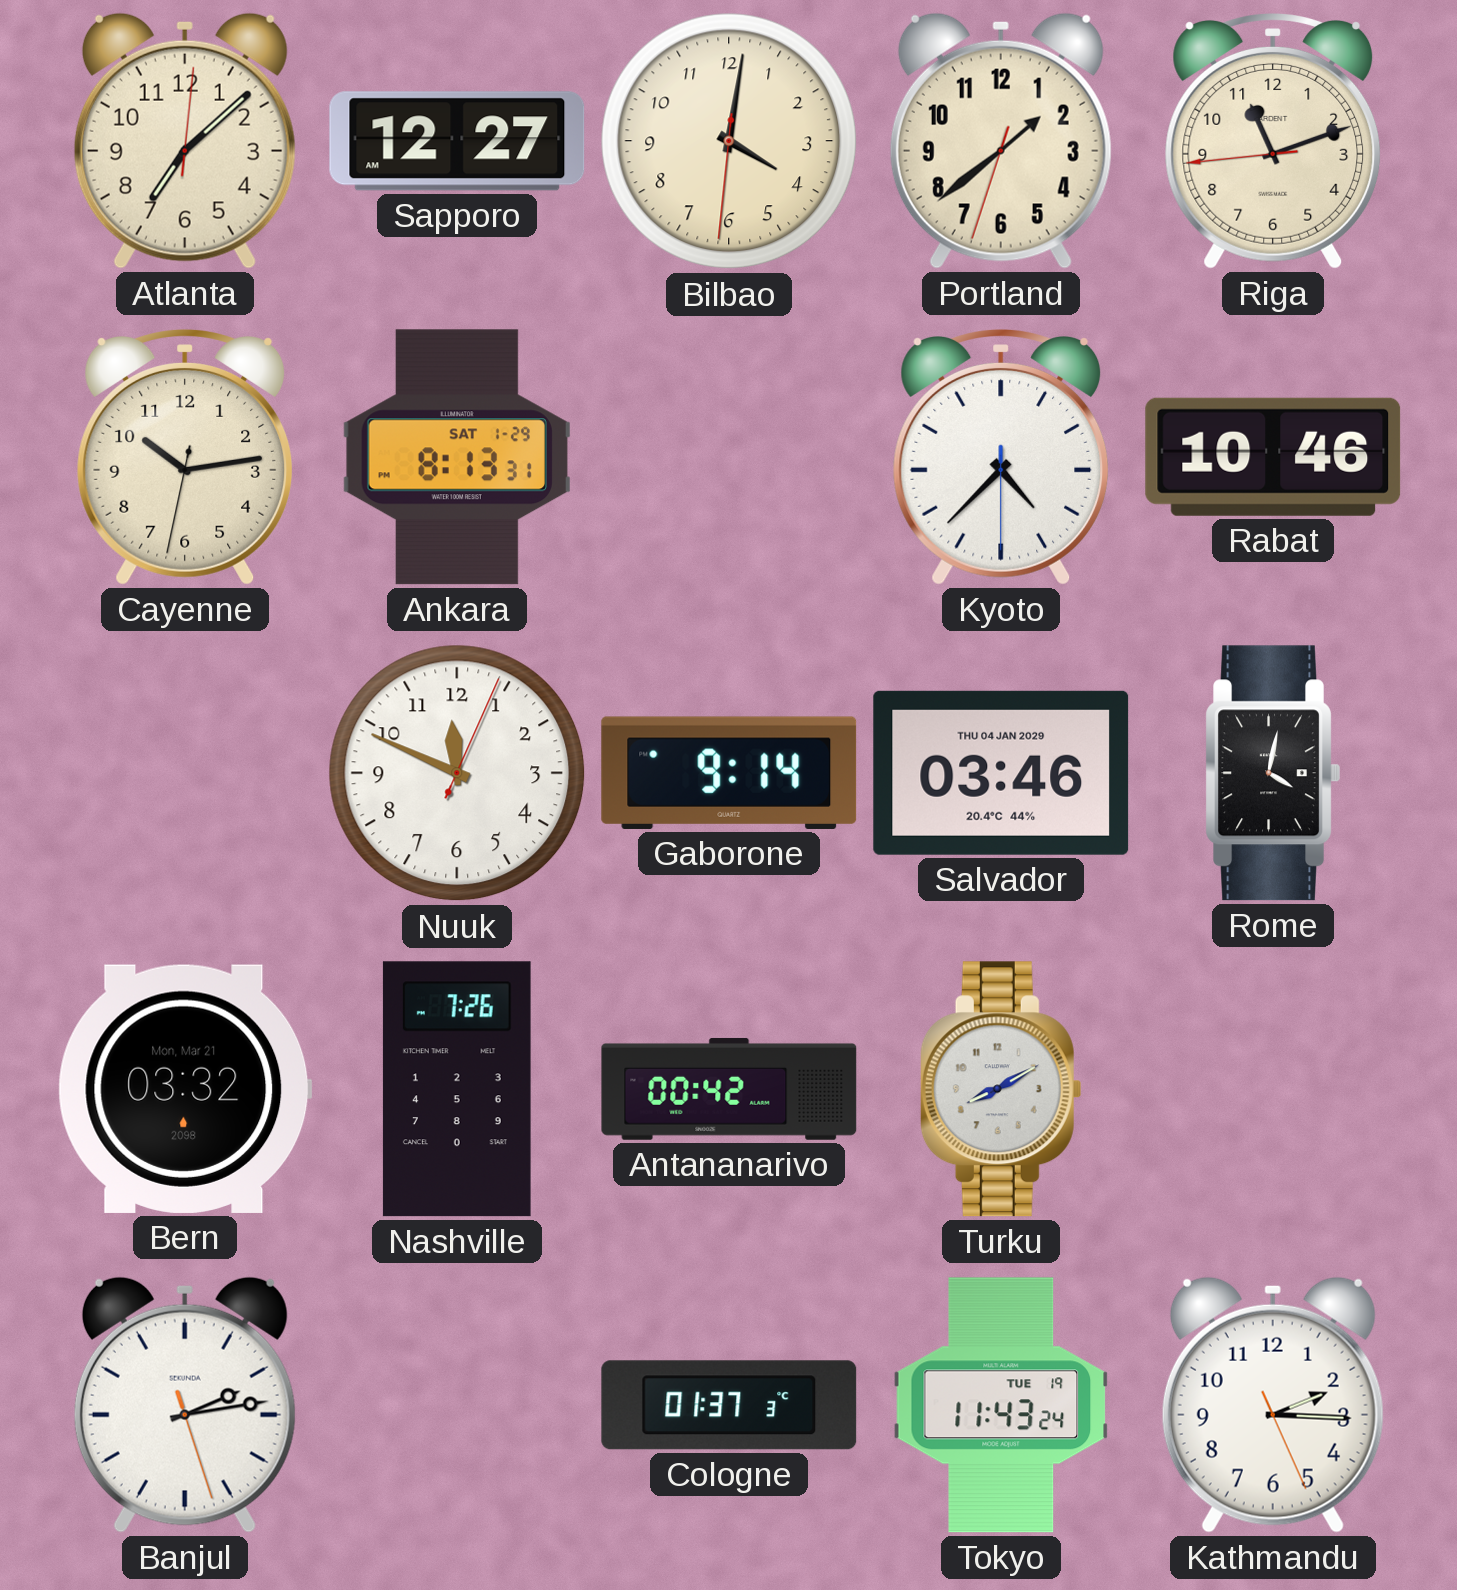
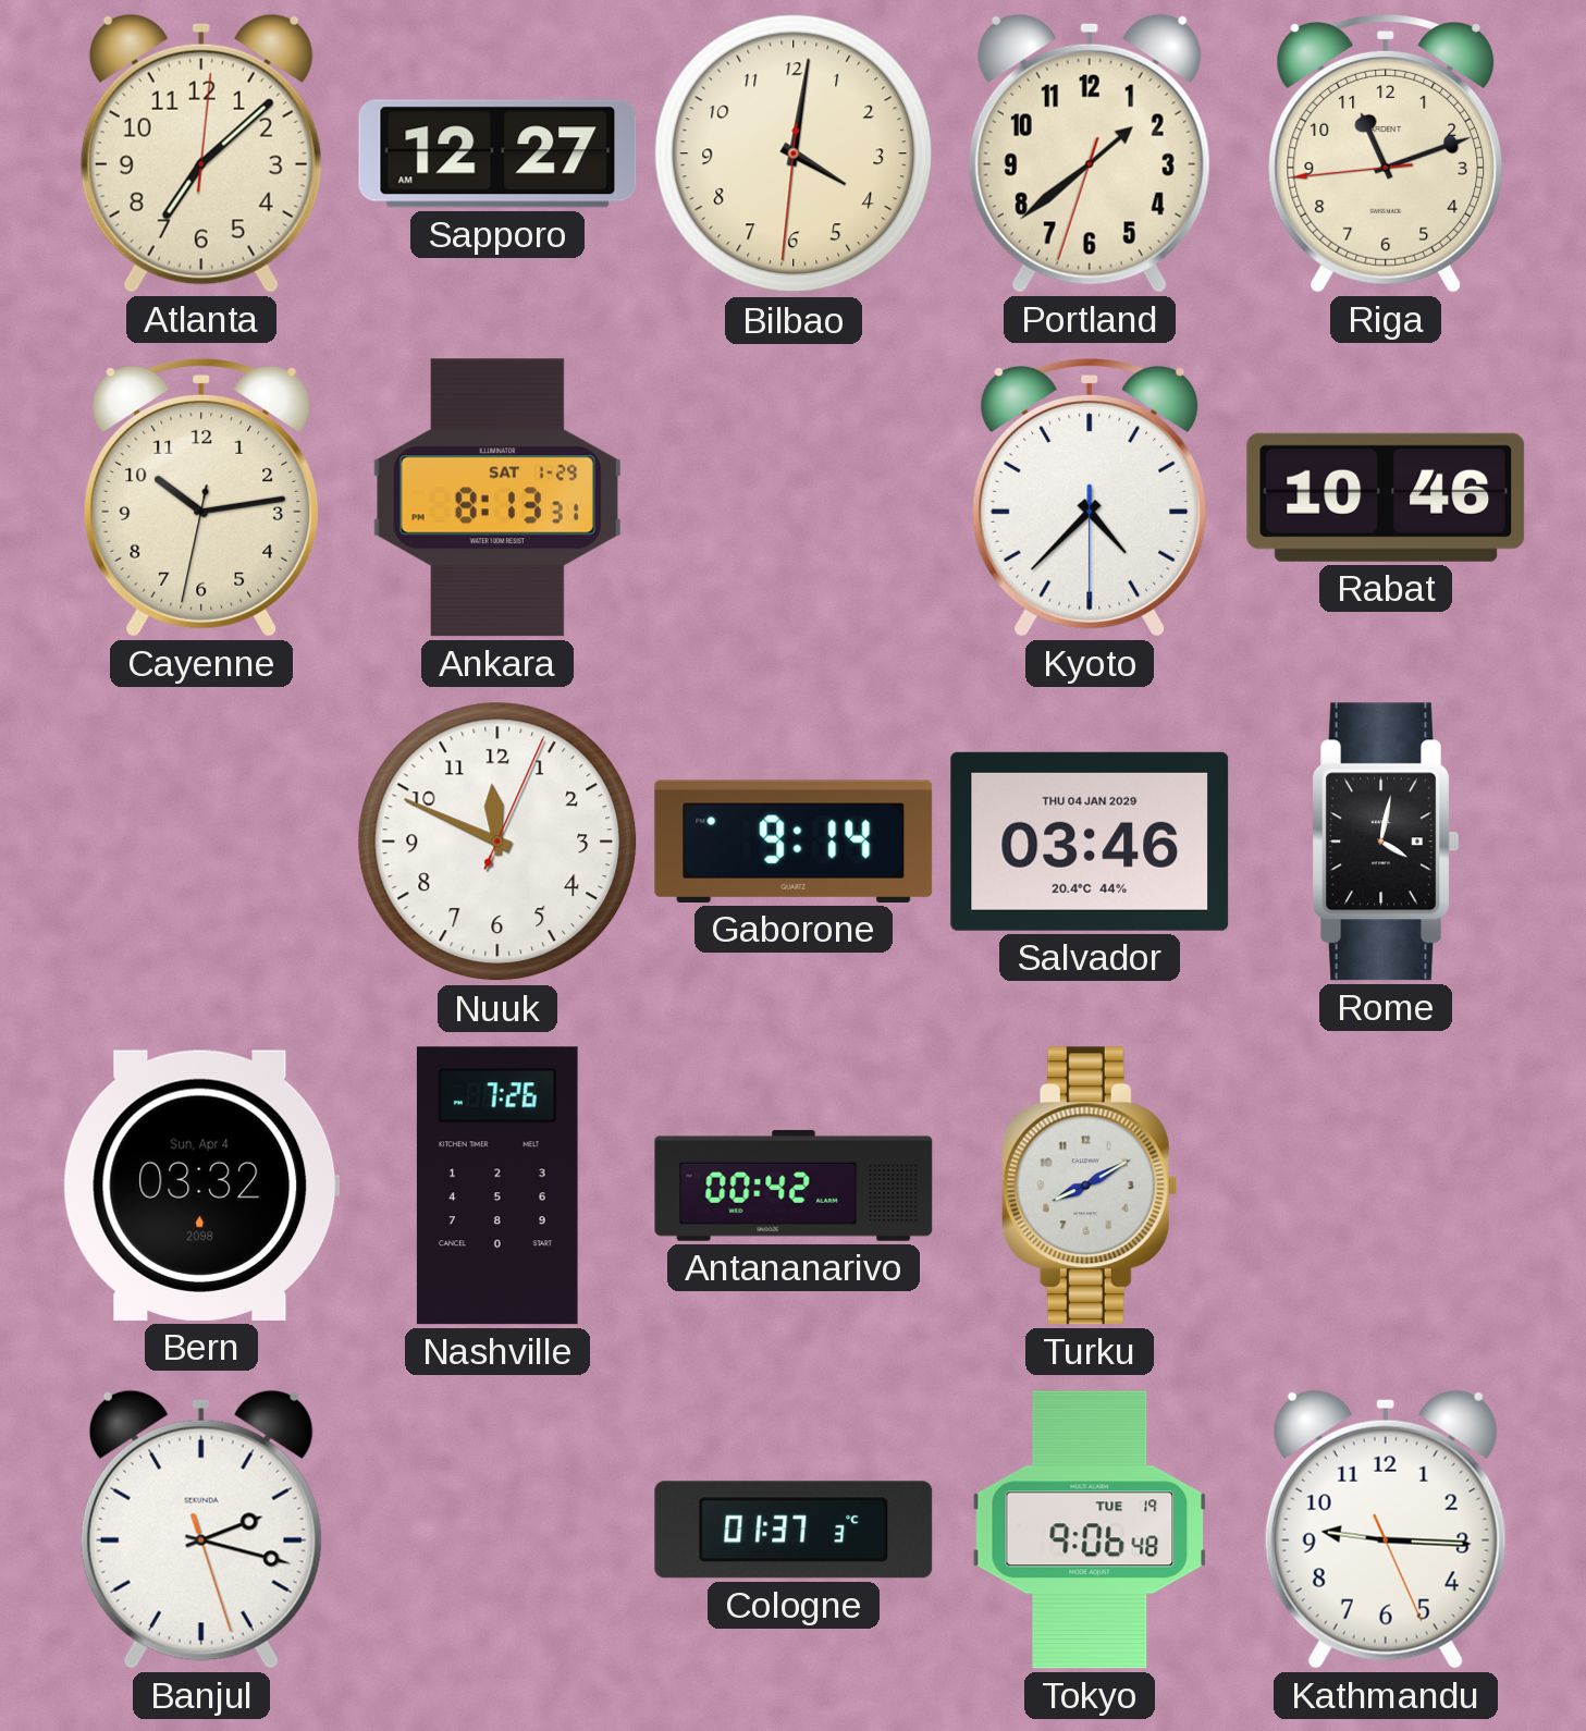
Bern date: Mon, Mar 21 -> Sun, Apr 4
Banjul: 2:13 -> 2:17
Tokyo: 11:43 -> 9:06
Kathmandu: 2:15 -> 9:15
